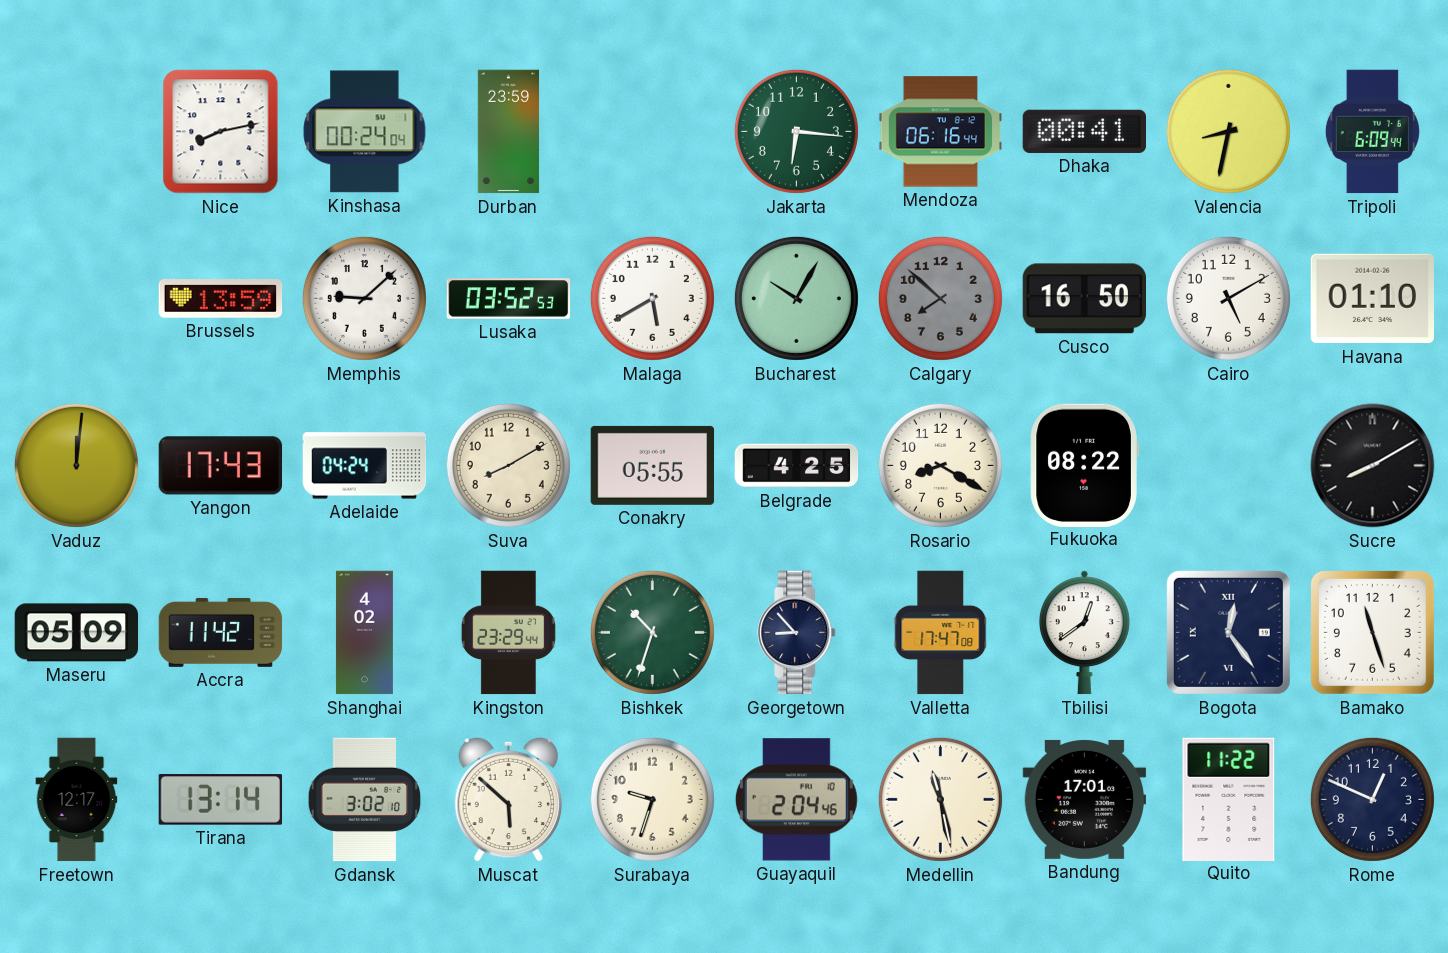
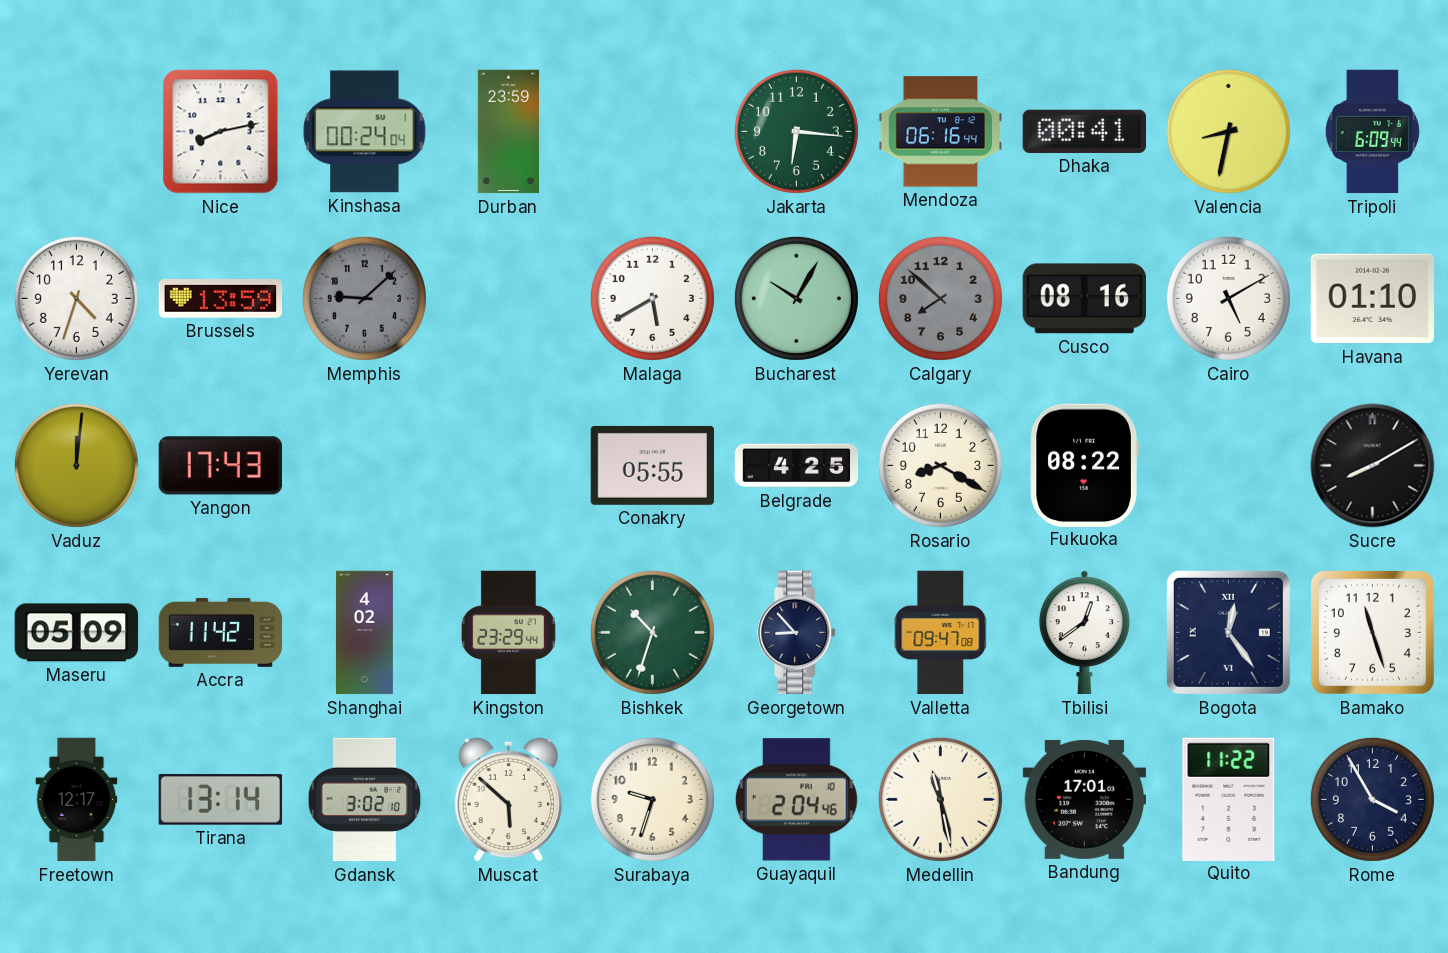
Yerevan: none -> 4:33
Memphis dial: white -> grey
Lusaka: 03:52 -> none
Cusco: 16:50 -> 08:16
Adelaide: 04:24 -> none
Suva: 8:10 -> none
Valletta: 17:47 -> 09:47
Rome: 12:49 -> 3:55
